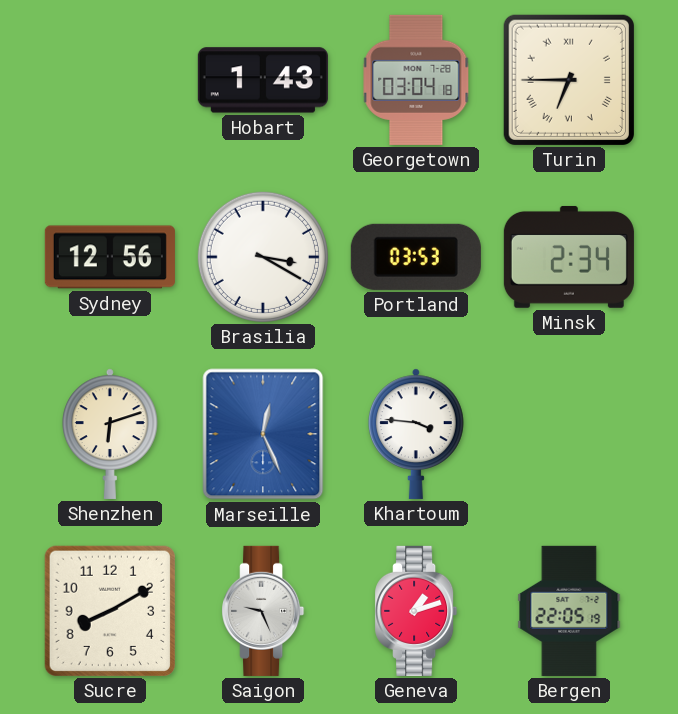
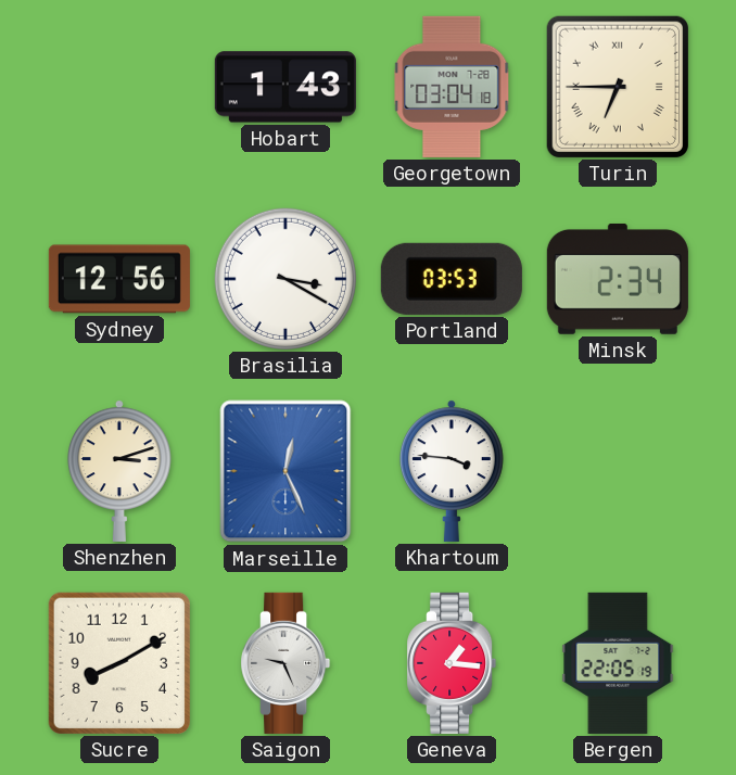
Shenzhen: 6:12 -> 3:12
Geneva: 1:12 -> 1:16
